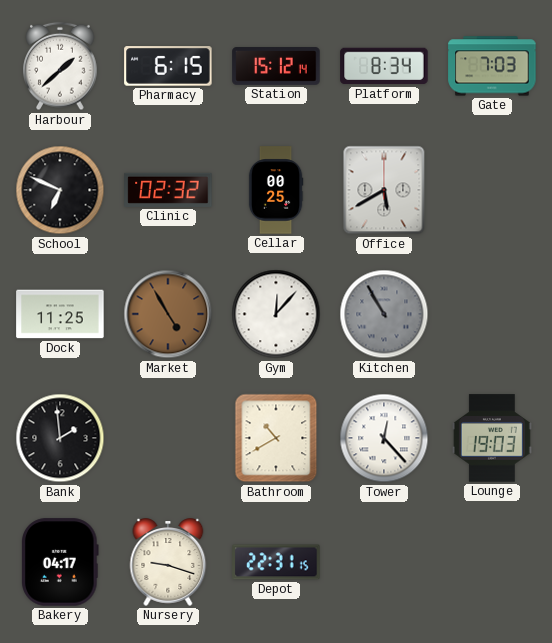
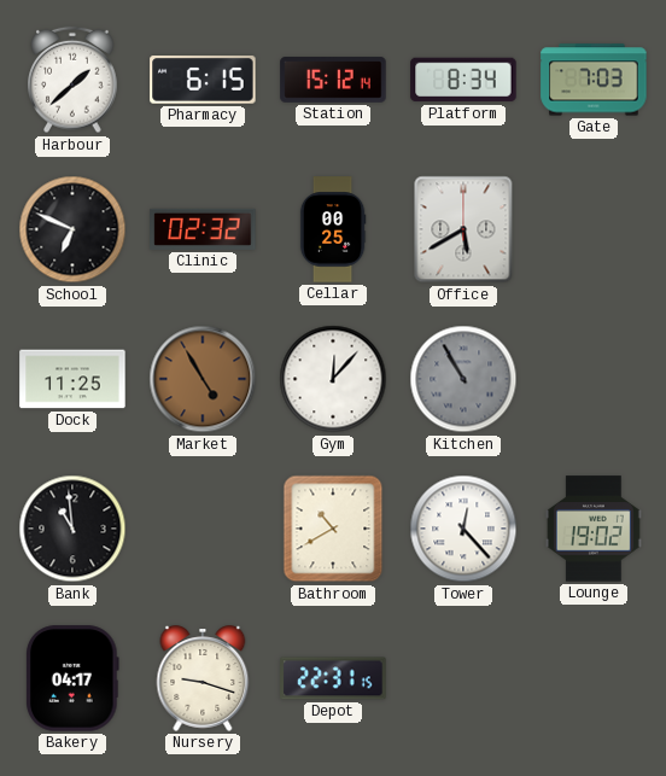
Bank: 1:59 -> 10:59
Lounge: 19:03 -> 19:02
